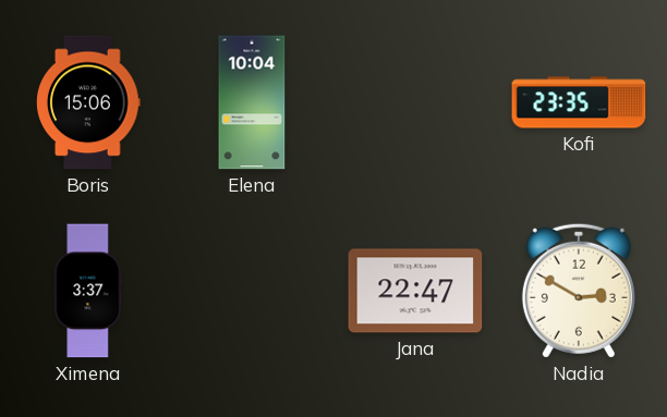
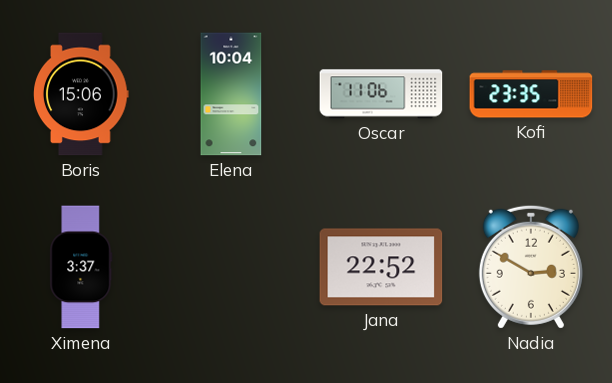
Oscar: none -> 11:06
Jana: 22:47 -> 22:52
